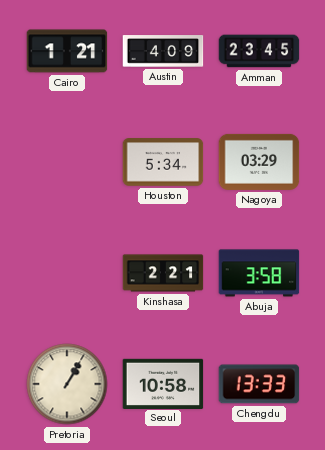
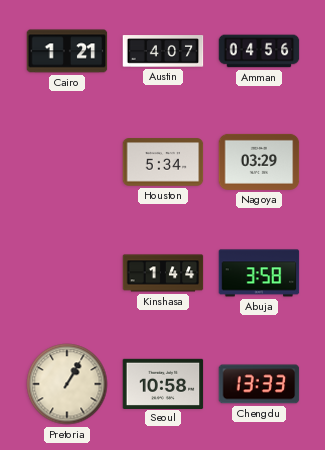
Austin: 4:09 -> 4:07
Amman: 23:45 -> 04:56
Kinshasa: 2:21 -> 1:44
